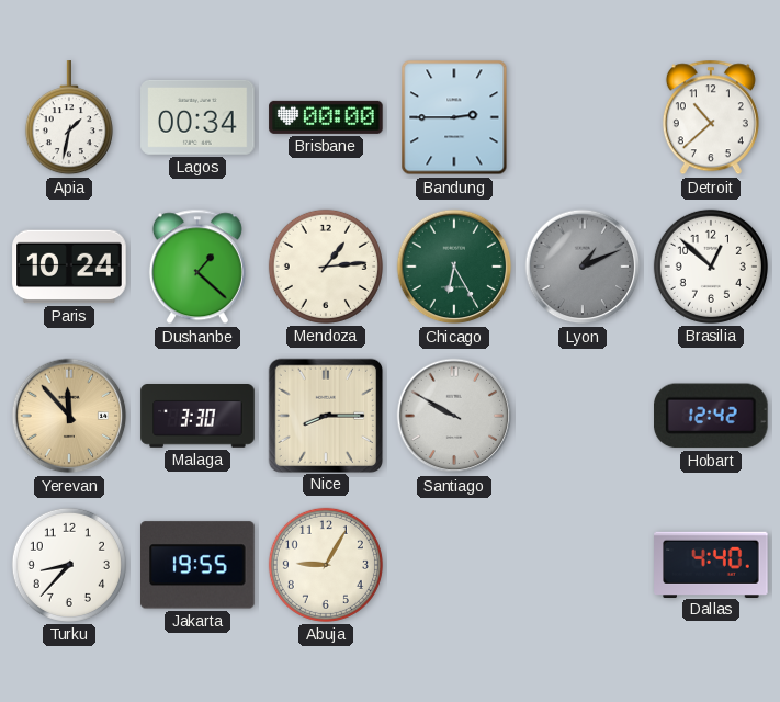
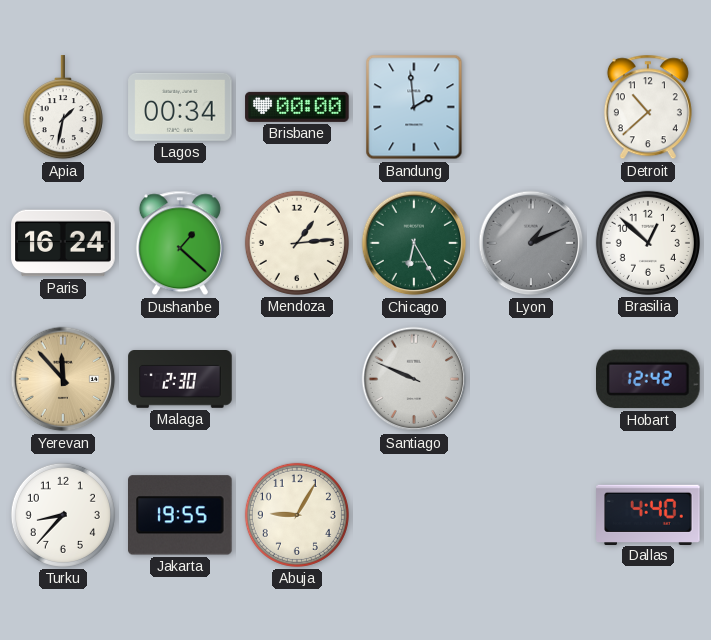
Bandung: 2:45 -> 1:59
Paris: 10:24 -> 16:24
Malaga: 3:30 -> 2:30
Nice: 8:15 -> none
Santiago: 9:50 -> 9:49
